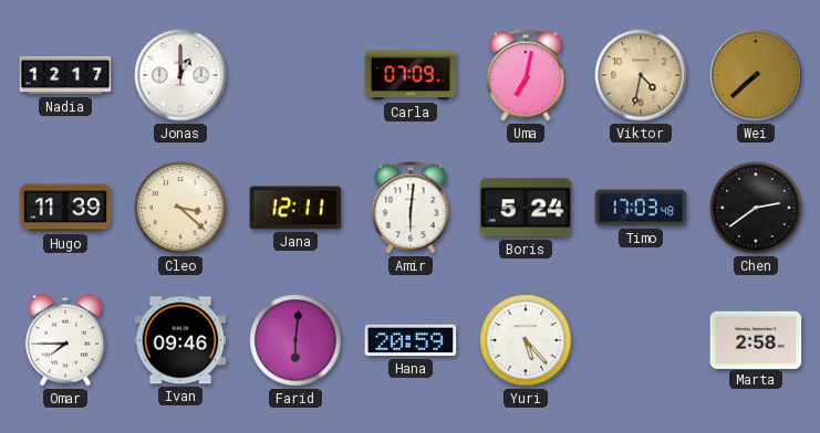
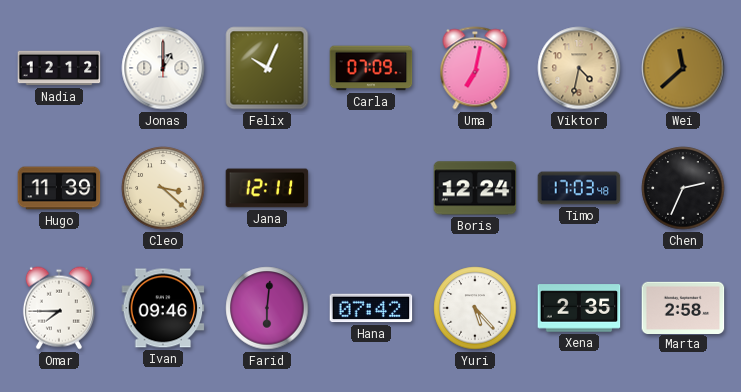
Nadia: 12:17 -> 12:12
Felix: none -> 10:04
Wei: 7:38 -> 11:38
Amir: 6:01 -> none
Boris: 5:24 -> 12:24
Chen: 2:39 -> 2:34
Hana: 20:59 -> 07:42
Xena: none -> 2:35
